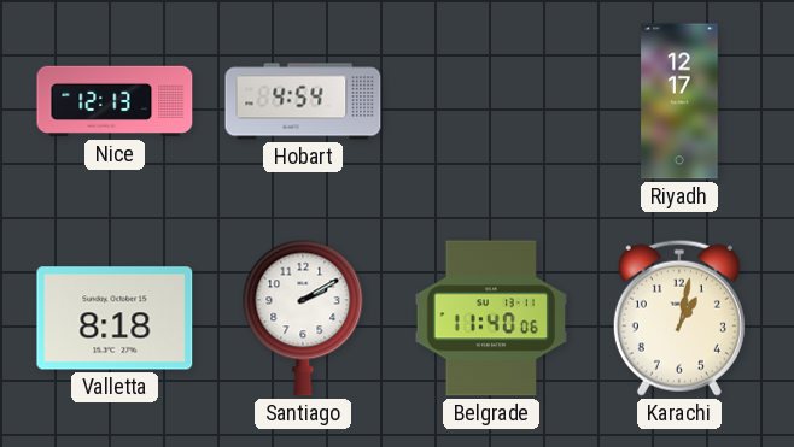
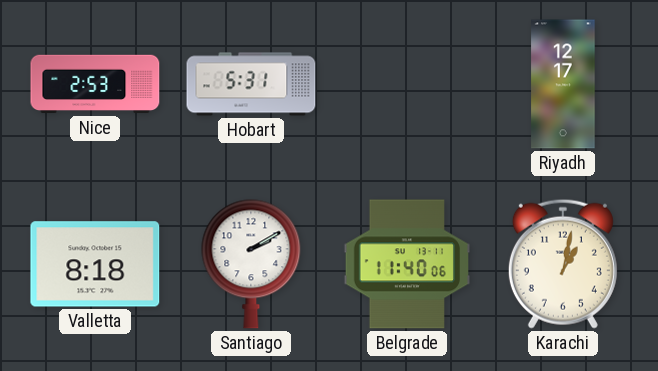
Nice: 12:13 -> 2:53
Hobart: 4:54 -> 5:31
